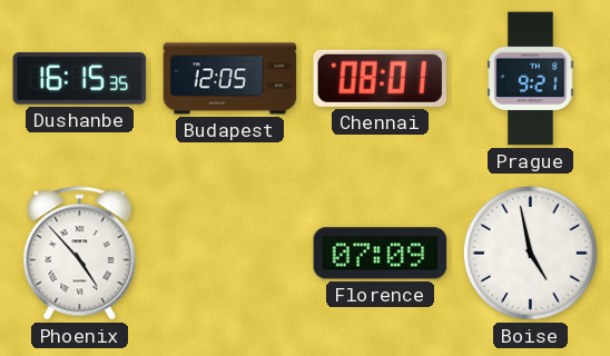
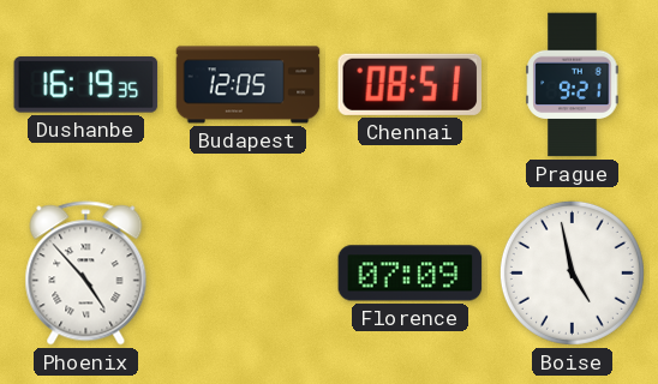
Dushanbe: 16:15 -> 16:19
Chennai: 08:01 -> 08:51
